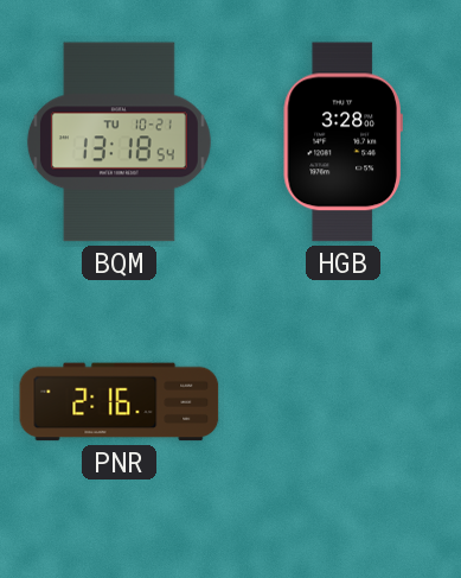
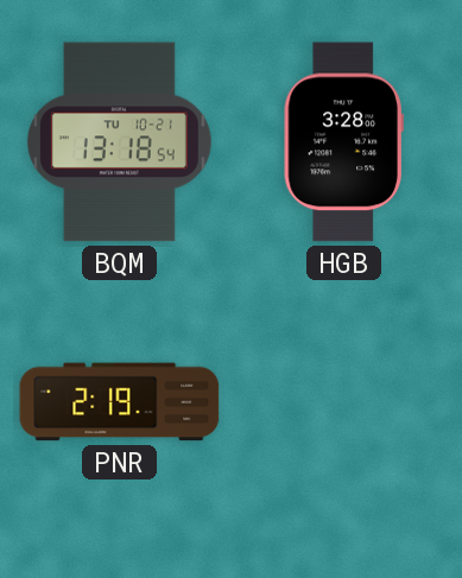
PNR: 2:16 -> 2:19
